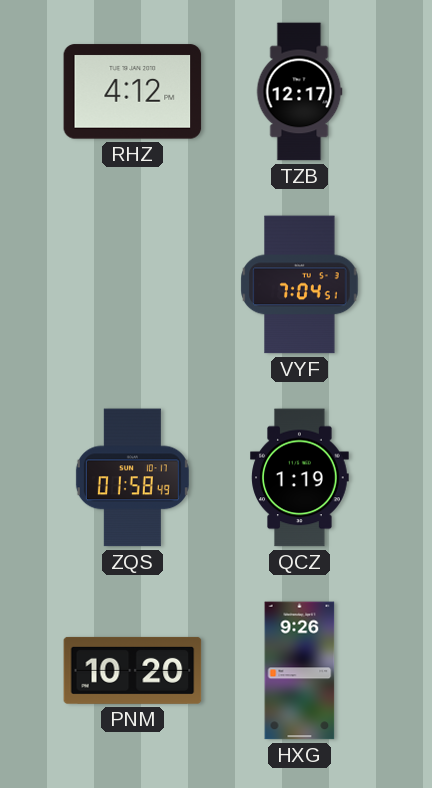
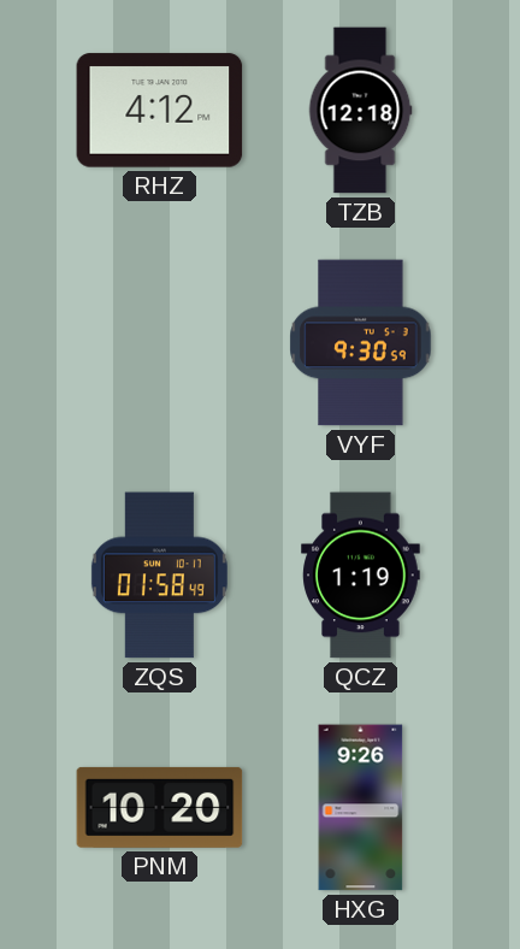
TZB: 12:17 -> 12:18
VYF: 7:04 -> 9:30
